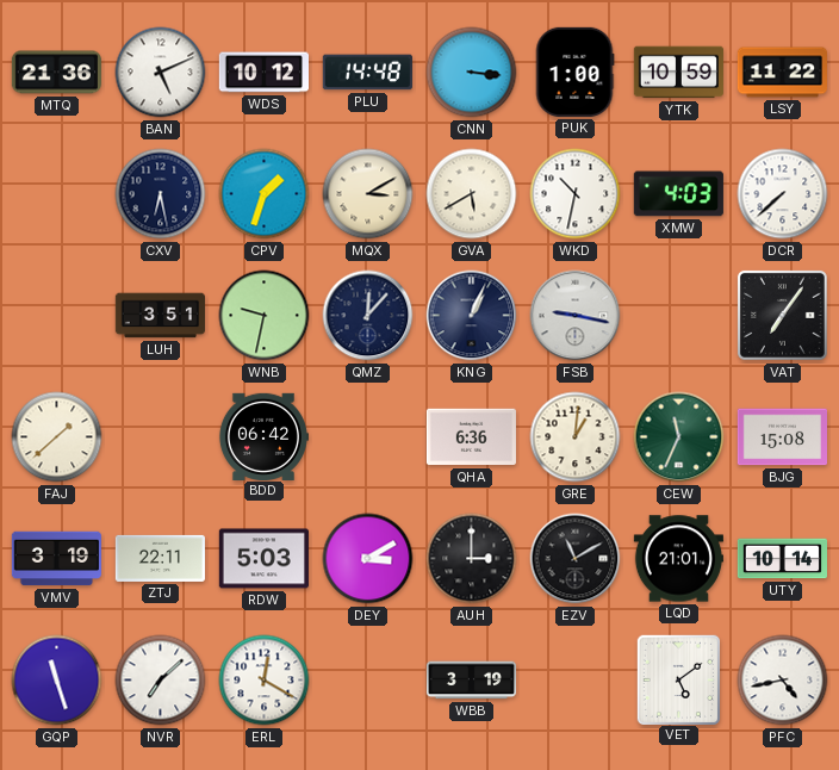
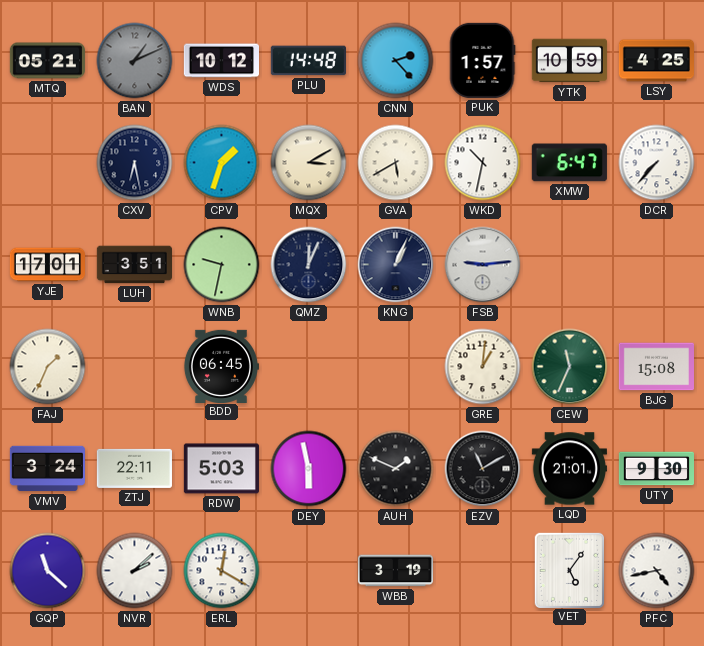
MTQ: 21:36 -> 05:21
BAN: 5:11 -> 1:11
BAN dial: white -> grey
CNN: 3:16 -> 2:23
PUK: 1:00 -> 1:57
LSY: 11:22 -> 4:25
XMW: 4:03 -> 6:47
DCR: 7:38 -> 7:37
YJE: none -> 17:01
QMZ: 12:07 -> 12:04
FSB: 9:17 -> 9:14
VAT: 7:06 -> none
FAJ: 1:38 -> 1:34
BDD: 06:42 -> 06:45
QHA: 6:36 -> none
VMV: 3:19 -> 3:24
DEY: 3:10 -> 5:58
AUH: 3:00 -> 1:49
UTY: 10:14 -> 9:30
GQP: 11:27 -> 11:22
NVR: 7:08 -> 2:08
VET: 5:09 -> 5:06
